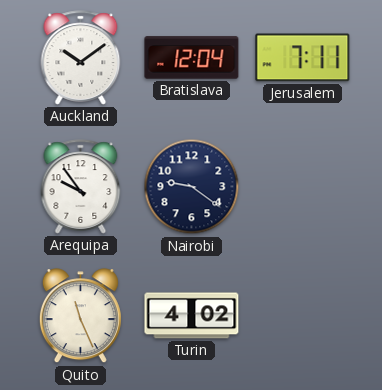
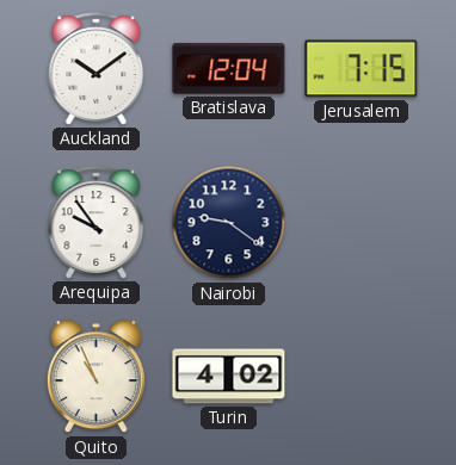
Jerusalem: 7:11 -> 7:15
Quito: 11:26 -> 10:56
